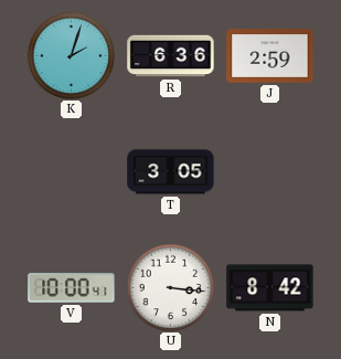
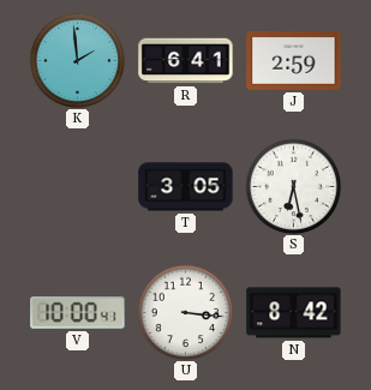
K: 2:03 -> 1:59
R: 6:36 -> 6:41
S: none -> 6:28
